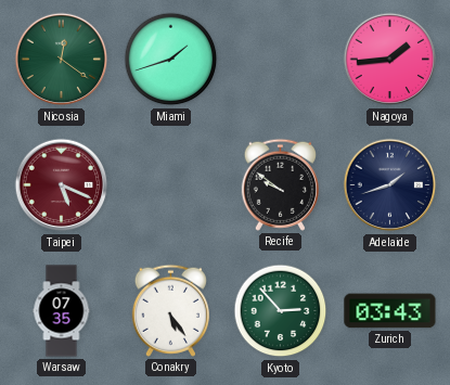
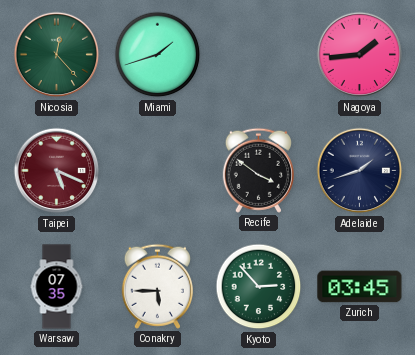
Nicosia: 12:21 -> 12:23
Recife: 9:51 -> 3:51
Conakry: 5:24 -> 5:45
Zurich: 03:43 -> 03:45
